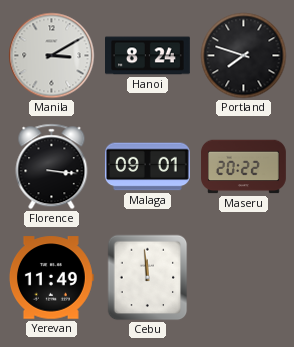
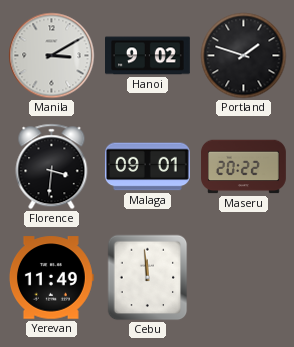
Hanoi: 8:24 -> 9:02
Portland: 7:48 -> 1:48
Florence: 3:16 -> 3:31
